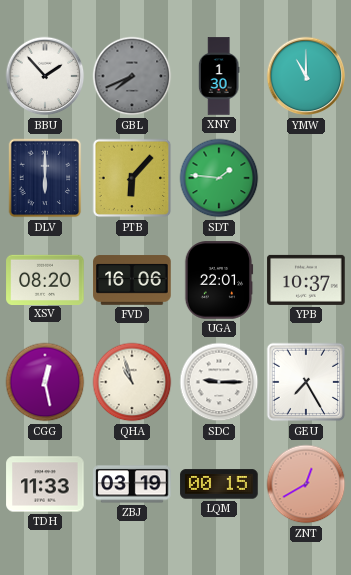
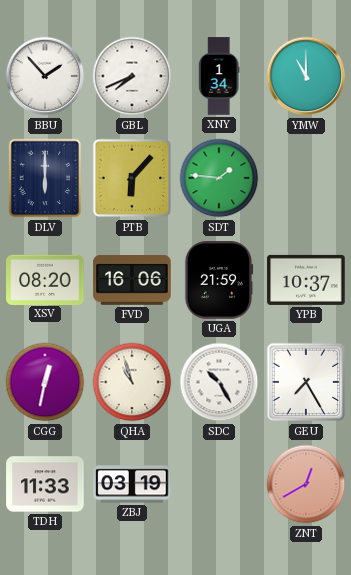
GBL dial: grey -> white
XNY: 1:30 -> 1:34
UGA: 22:01 -> 21:59
CGG: 12:28 -> 12:32
SDC: 9:15 -> 10:25
LQM: 00:15 -> none
